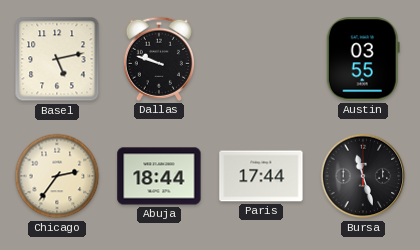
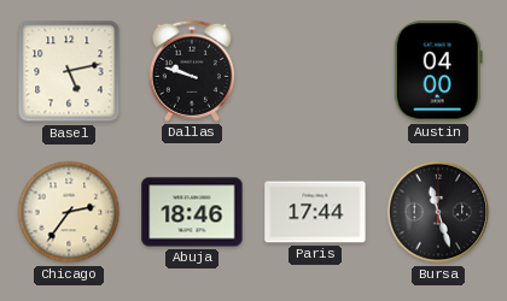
Austin: 03:55 -> 04:00
Abuja: 18:44 -> 18:46
